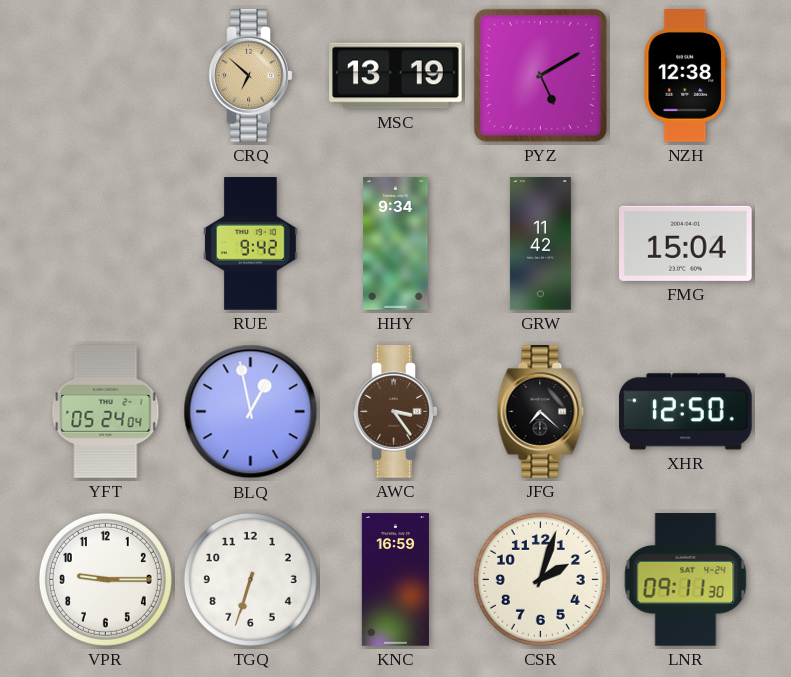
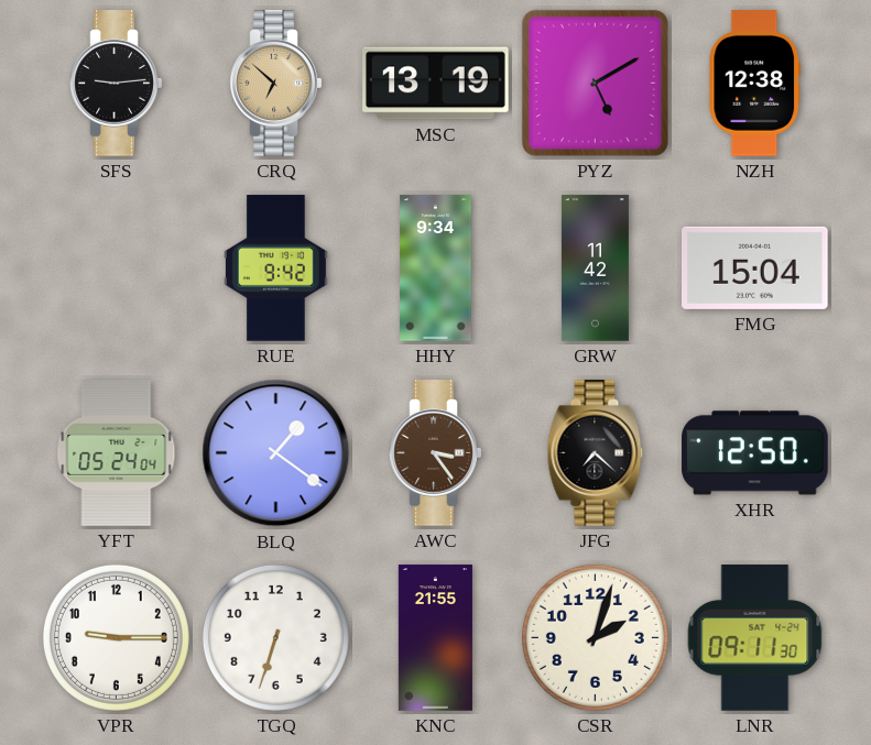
SFS: none -> 9:14
BLQ: 12:58 -> 1:21
KNC: 16:59 -> 21:55
